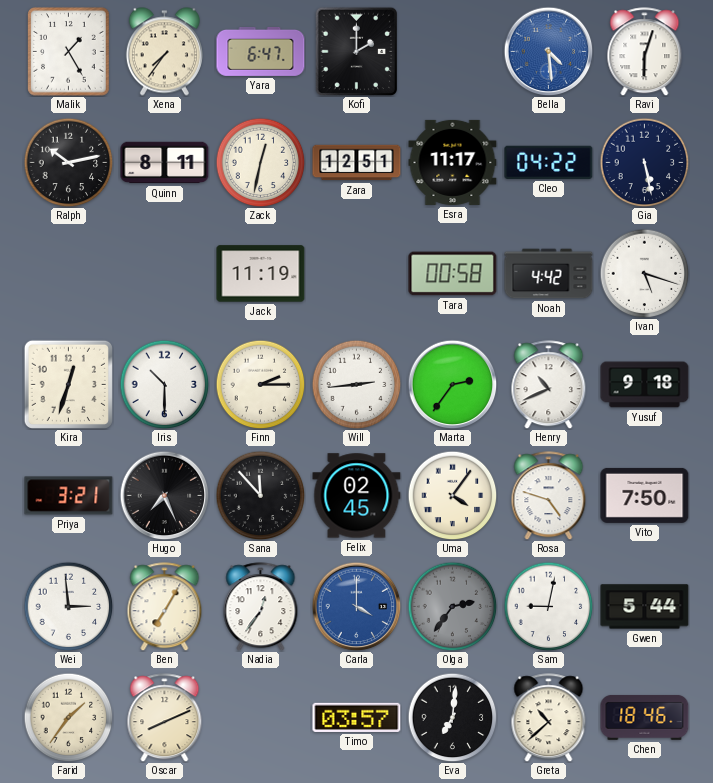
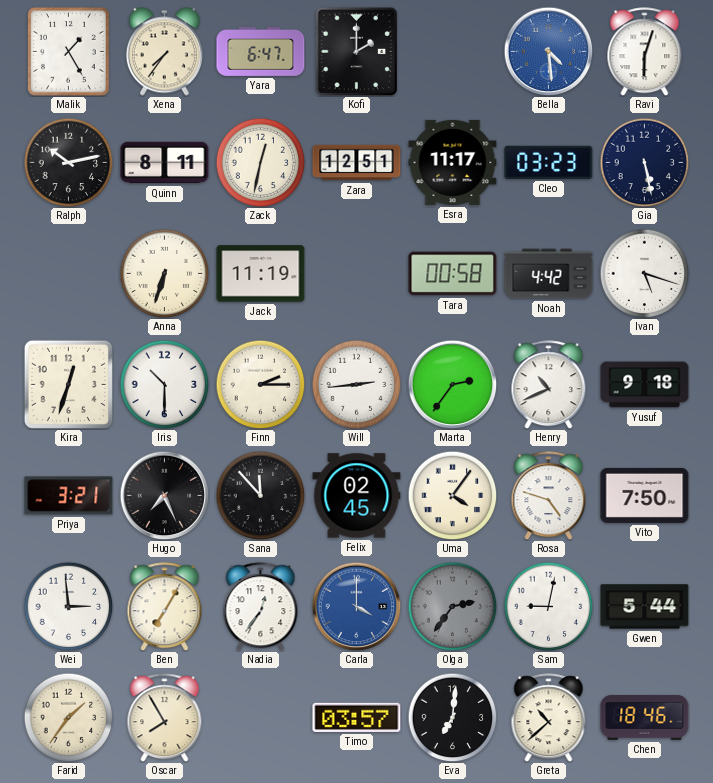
Cleo: 04:22 -> 03:23
Anna: none -> 6:33
Oscar: 8:11 -> 7:55
